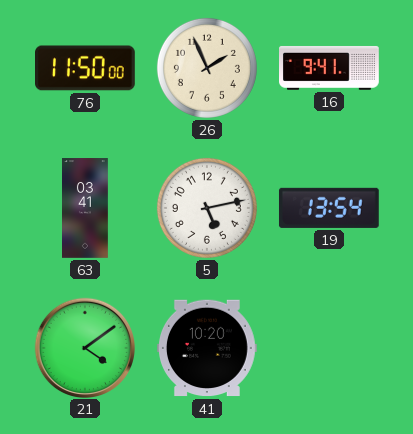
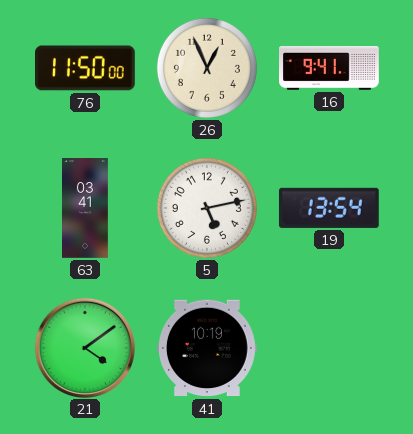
26: 1:56 -> 12:56
41: 10:20 -> 10:19
